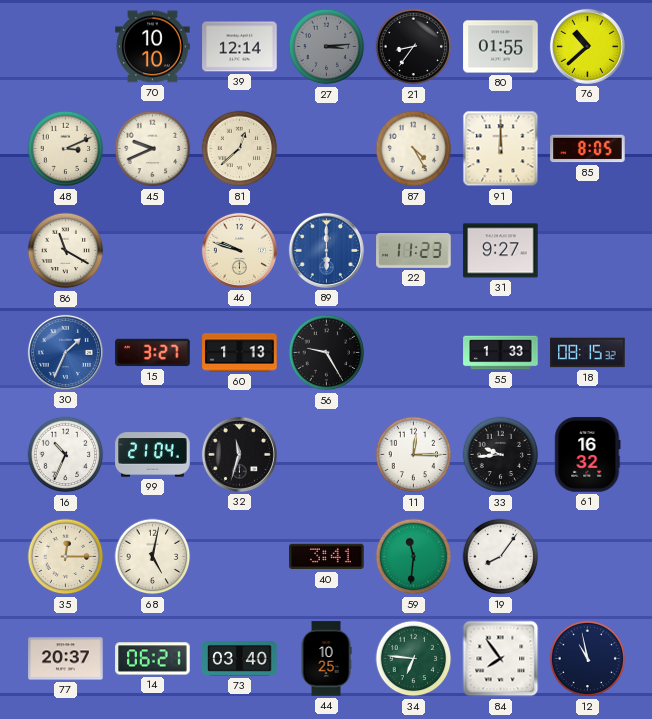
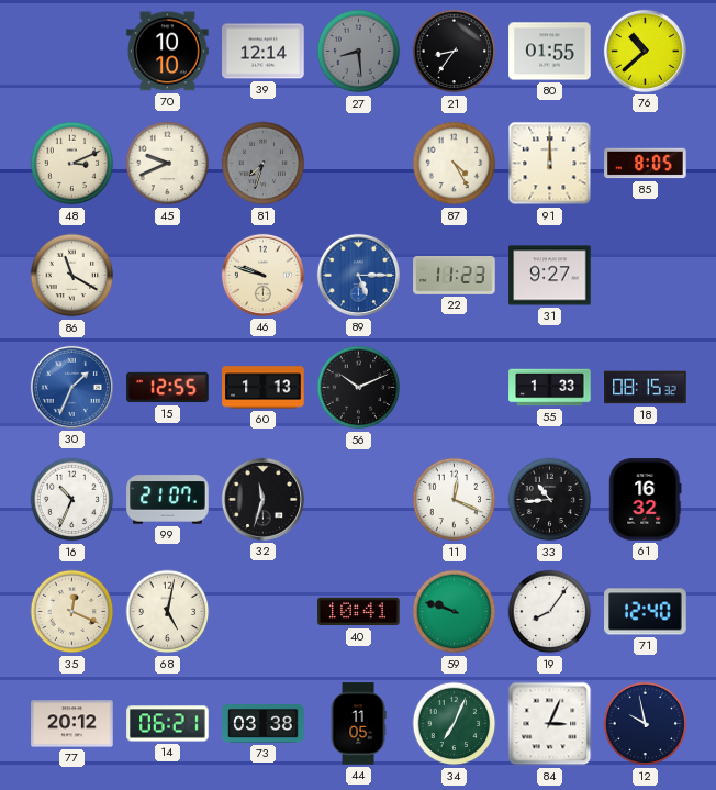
27: 3:14 -> 8:29
81: 12:38 -> 7:33
81 dial: cream -> grey
89: 6:00 -> 5:15
15: 3:27 -> 12:55
56: 9:25 -> 10:11
99: 21:04 -> 21:07
11: 12:15 -> 12:19
33: 9:44 -> 10:44
35: 12:15 -> 12:19
40: 3:41 -> 10:41
59: 11:31 -> 9:48
71: none -> 12:40
77: 20:37 -> 20:12
73: 03:40 -> 03:38
44: 10:25 -> 11:05
34: 6:46 -> 7:04
84: 7:54 -> 3:04
12: 10:58 -> 9:58
